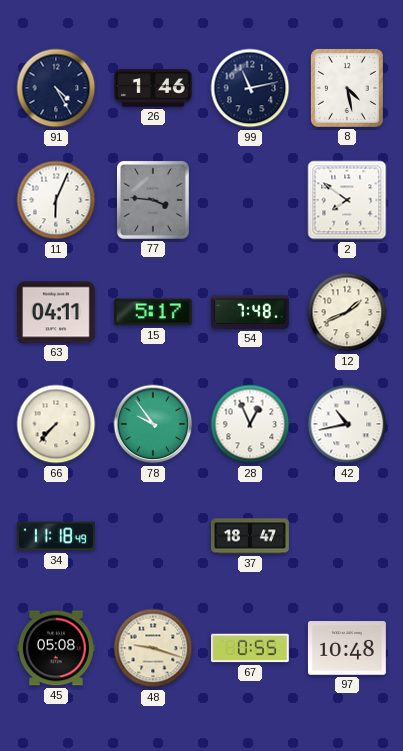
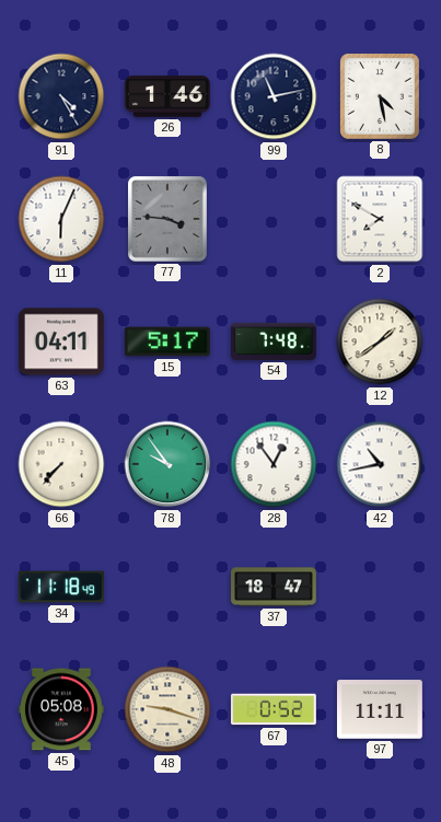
2: 7:51 -> 7:50
12: 1:41 -> 1:39
28: 12:56 -> 12:54
67: 0:55 -> 0:52
97: 10:48 -> 11:11
